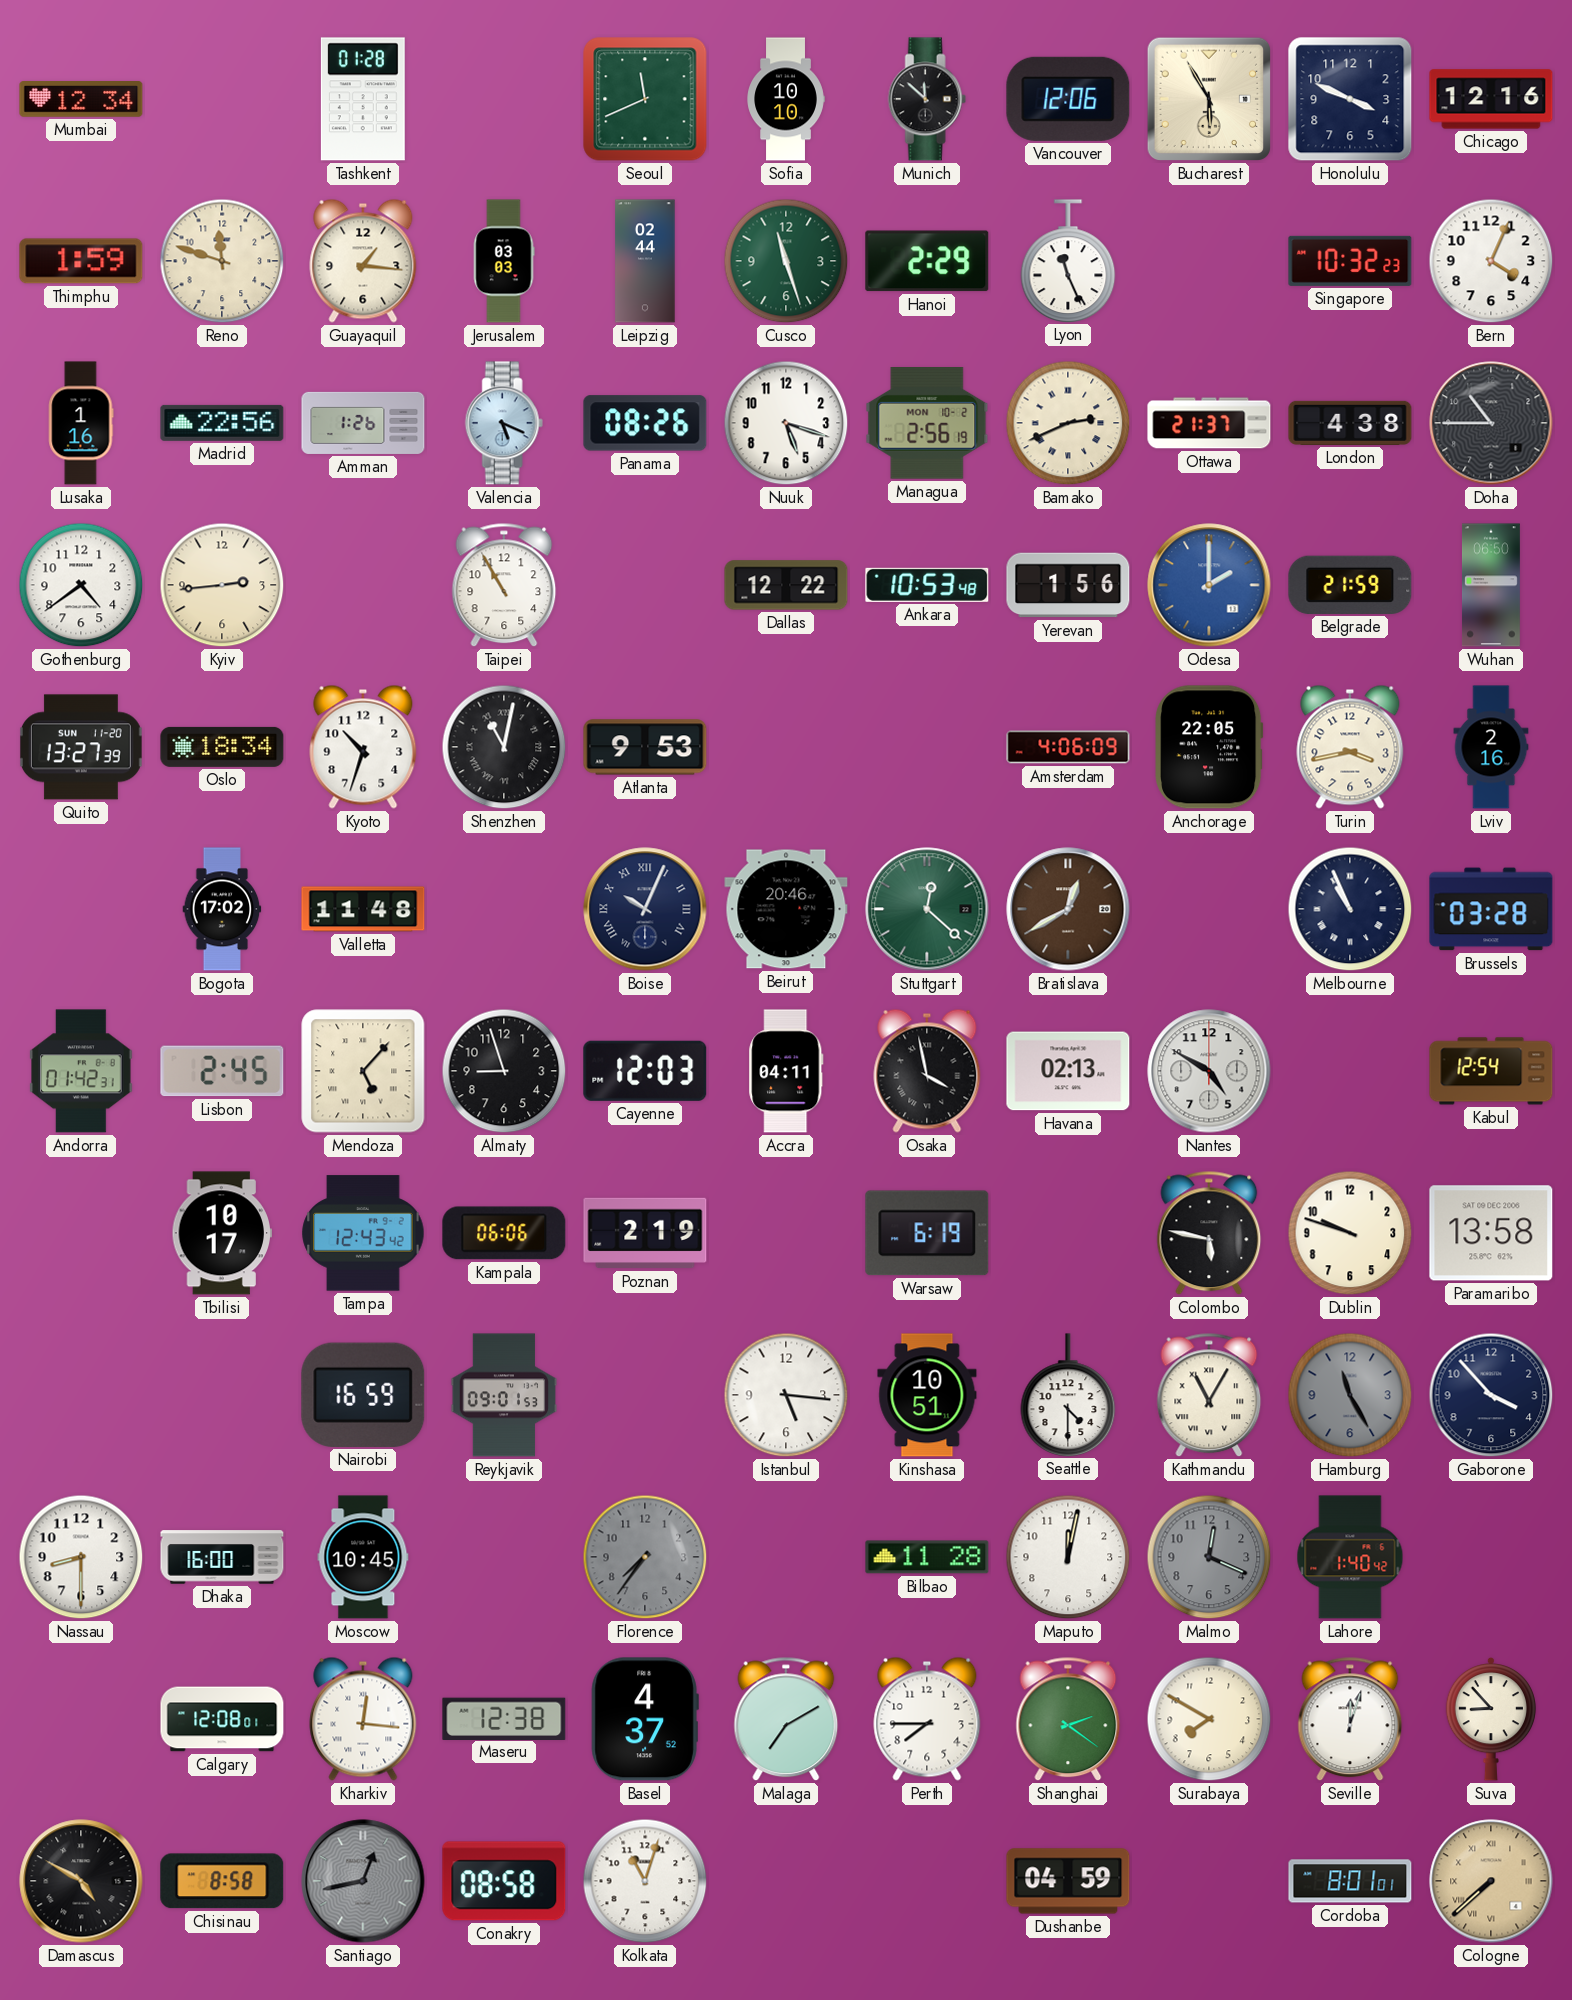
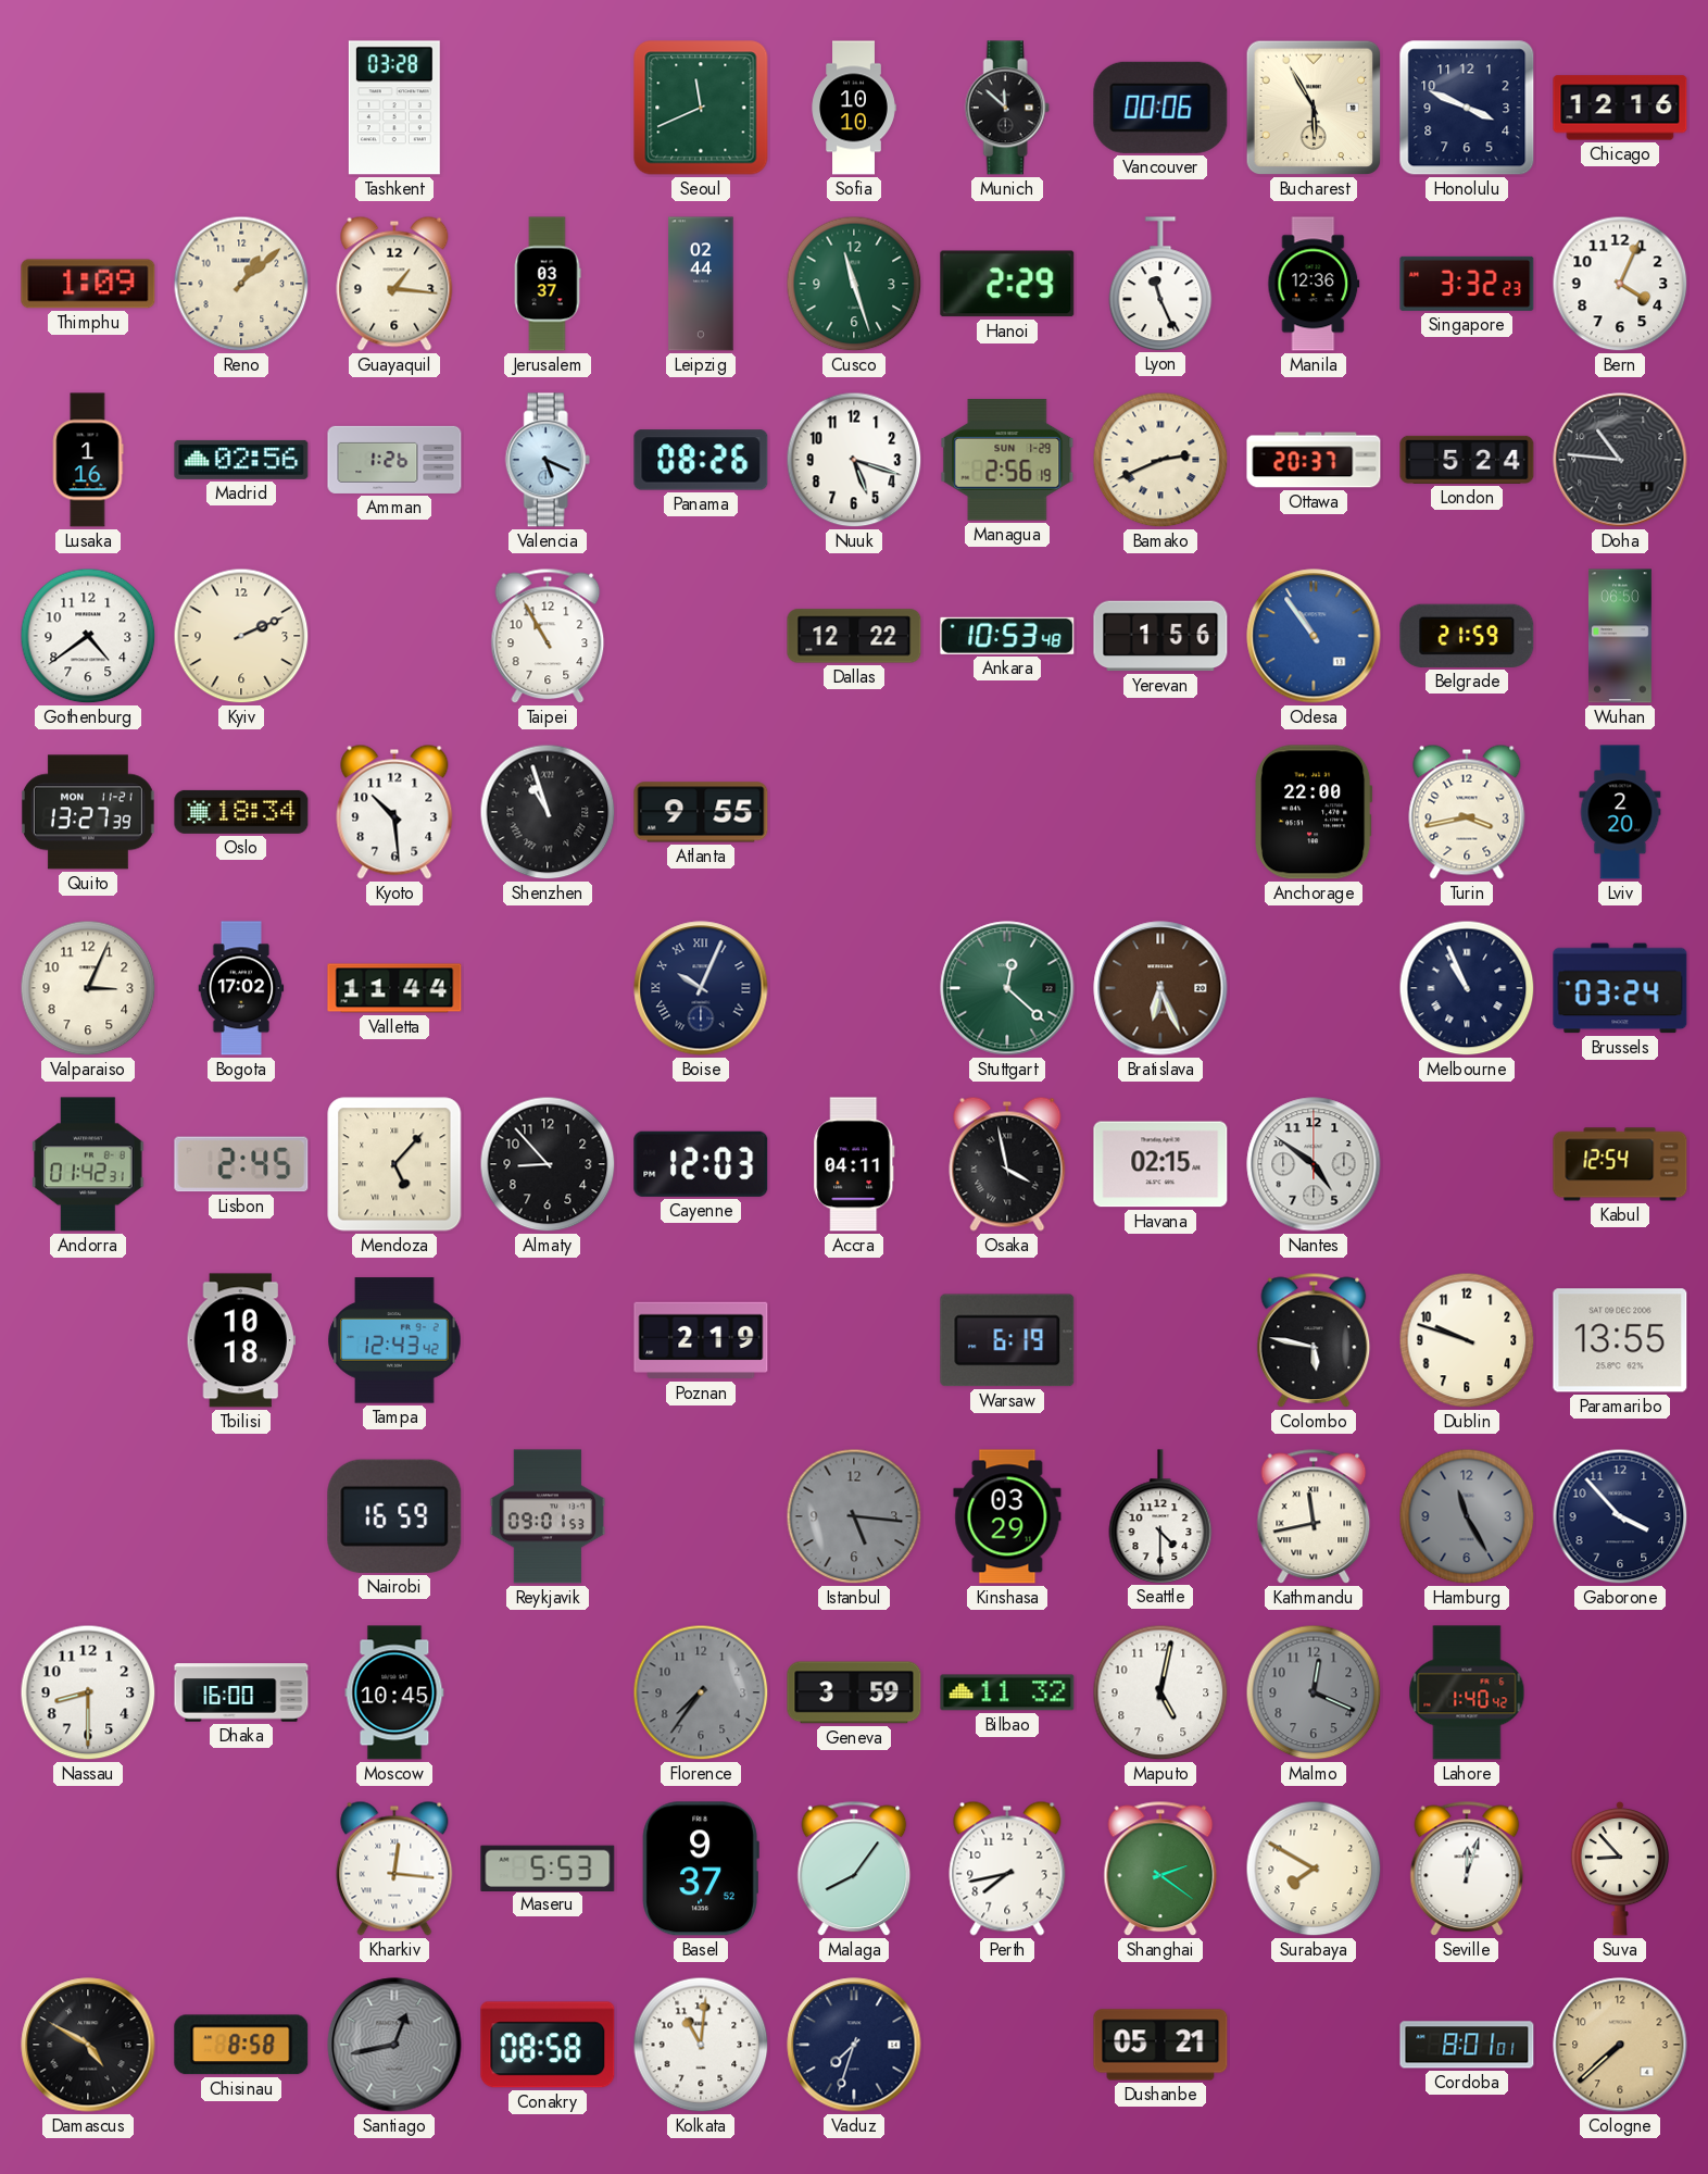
Mumbai: 12:34 -> none
Tashkent: 01:28 -> 03:28
Vancouver: 12:06 -> 00:06
Thimphu: 1:59 -> 1:09
Reno: 11:48 -> 1:08
Jerusalem: 03:03 -> 03:37
Manila: none -> 12:36
Singapore: 10:32 -> 3:32
Madrid: 22:56 -> 02:56
Managua date: MON 10-2 -> SUN 1-29
Ottawa: 21:37 -> 20:37
London: 4:38 -> 5:24
Doha: 10:45 -> 10:46
Kyiv: 2:44 -> 2:11
Odesa: 2:00 -> 10:54
Quito date: SUN 11-20 -> MON 11-21
Kyoto: 10:33 -> 10:29
Shenzhen: 11:02 -> 10:57
Atlanta: 9:53 -> 9:55
Amsterdam: 4:06 -> none
Anchorage: 22:05 -> 22:00
Lviv: 2:16 -> 2:20
Valparaiso: none -> 3:04
Valletta: 11:48 -> 11:44
Beirut: 20:46 -> none
Bratislava: 12:40 -> 6:26
Brussels: 03:28 -> 03:24
Almaty: 8:57 -> 8:53
Havana: 02:13 -> 02:15
Nantes: 4:50 -> 4:51
Tbilisi: 10:17 -> 10:18
Kampala: 06:06 -> none
Paramaribo: 13:58 -> 13:55
Istanbul dial: white -> grey
Kinshasa: 10:51 -> 03:29
Kathmandu: 11:05 -> 11:43
Geneva: none -> 3:59
Bilbao: 11:28 -> 11:32
Maputo: 12:02 -> 5:02
Calgary: 12:08 -> none
Maseru: 12:38 -> 5:53
Basel: 4:37 -> 9:37
Malaga: 7:10 -> 8:06
Perth: 7:45 -> 7:43
Kolkata: 11:03 -> 11:01
Vaduz: none -> 7:33
Dushanbe: 04:59 -> 05:21
Cologne numerals: Roman -> Arabic
